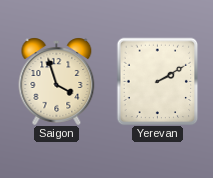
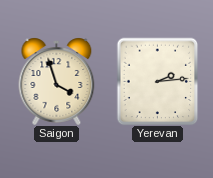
Yerevan: 2:10 -> 2:14
